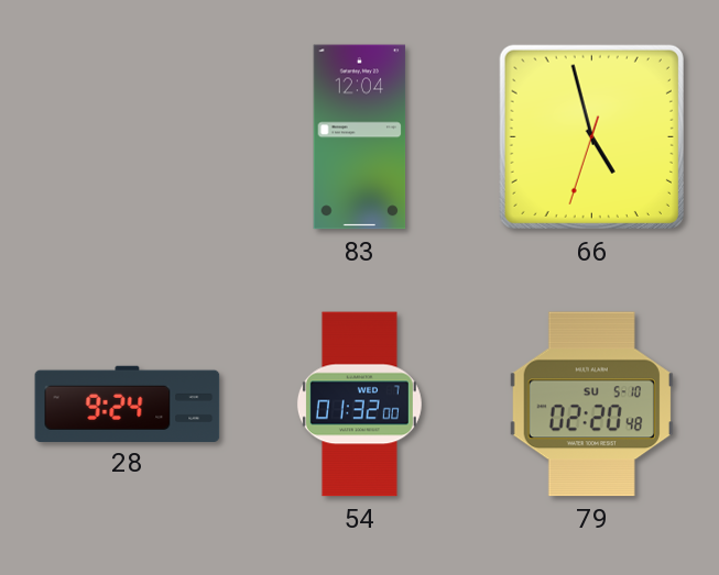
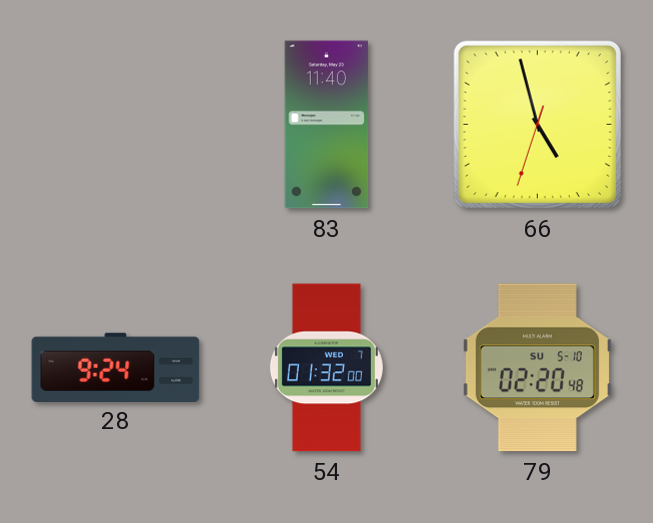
83: 12:04 -> 11:40
